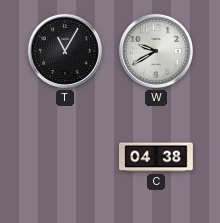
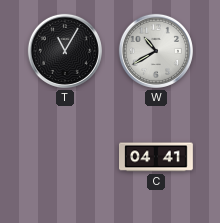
W: 9:40 -> 10:40
C: 04:38 -> 04:41
